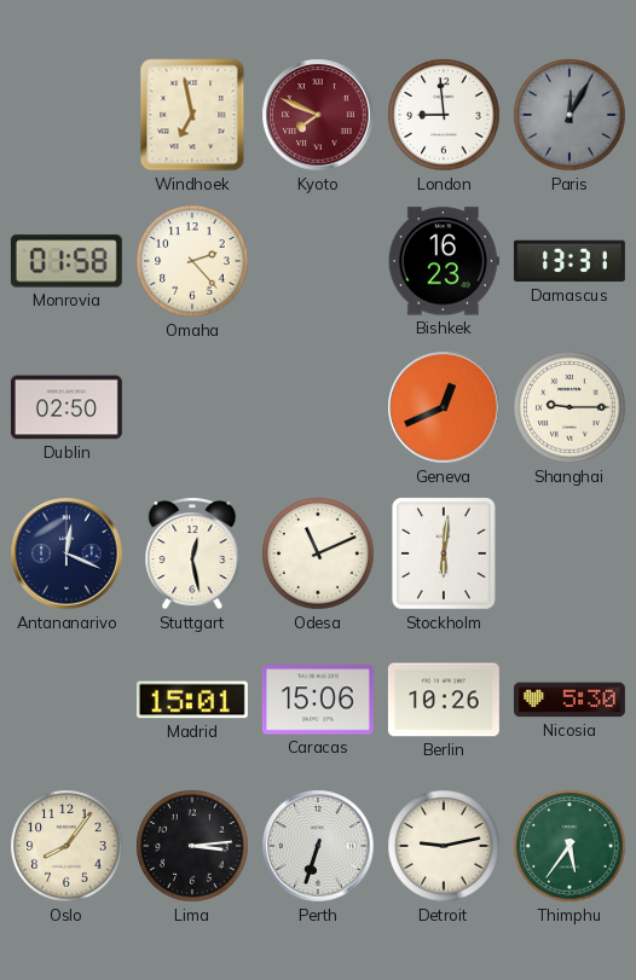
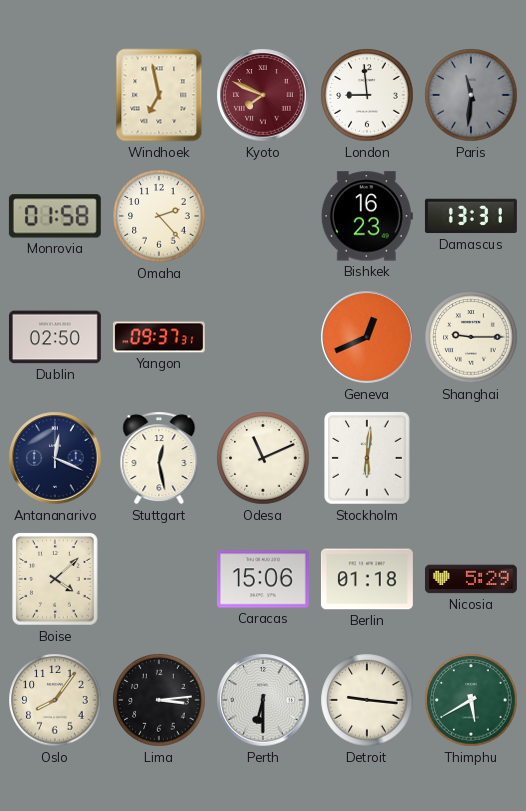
Paris: 12:05 -> 11:31
Yangon: none -> 09:37
Boise: none -> 4:08
Madrid: 15:01 -> none
Berlin: 10:26 -> 01:18
Nicosia: 5:30 -> 5:29
Perth: 6:33 -> 6:30
Detroit: 9:13 -> 9:16
Thimphu: 5:36 -> 5:40
